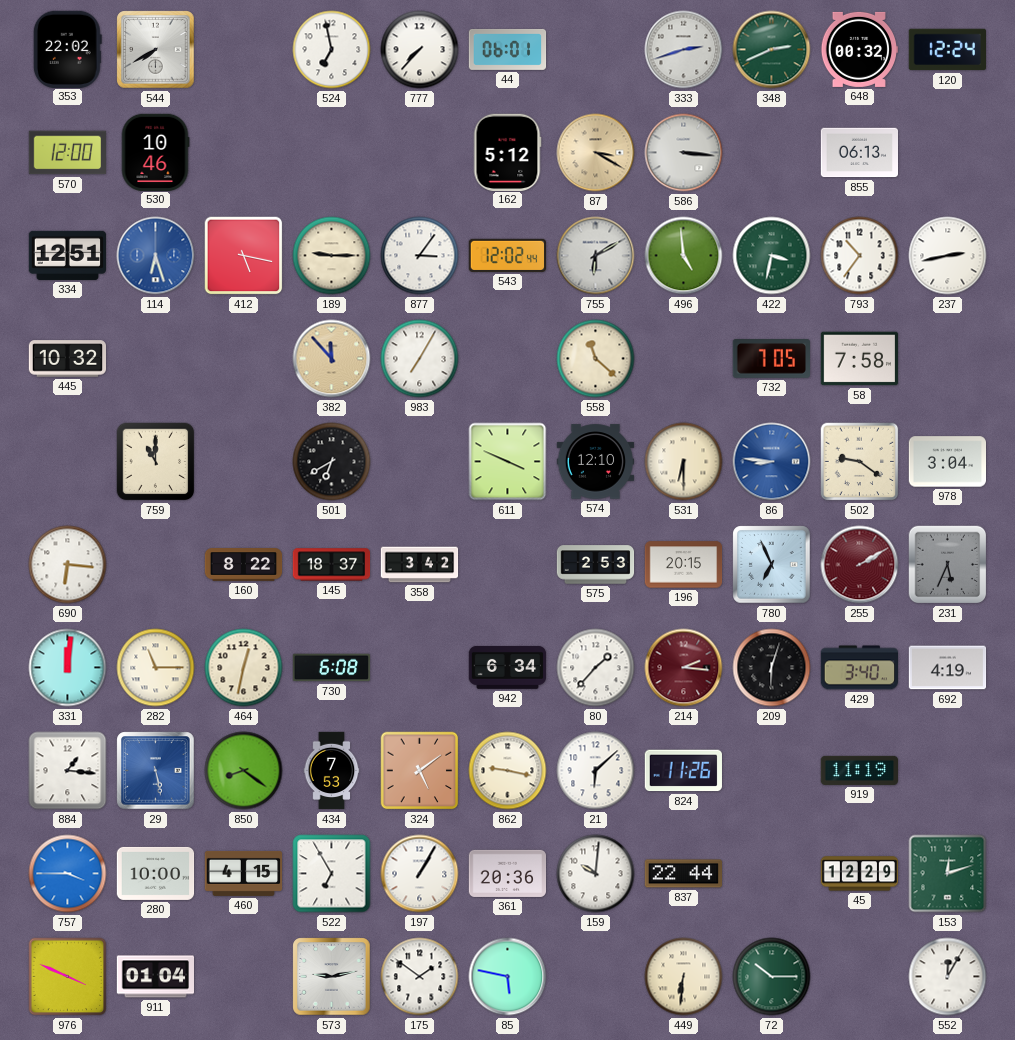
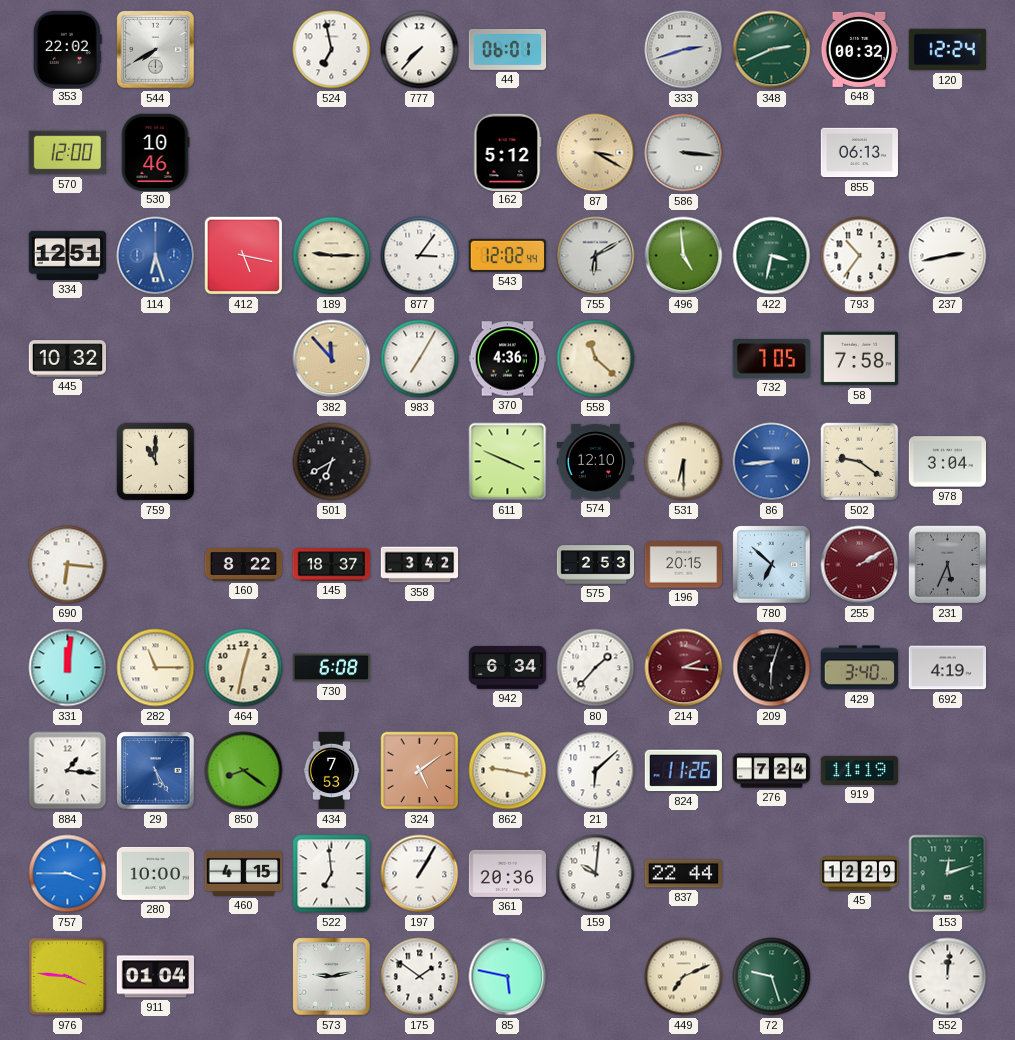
370: none -> 4:36
86: 8:46 -> 8:44
780: 6:56 -> 6:52
29: 5:28 -> 5:25
276: none -> 7:24
522: 6:55 -> 6:59
976: 3:49 -> 3:46
449: 6:31 -> 7:11
72: 10:15 -> 9:27
552: 12:05 -> 12:01
